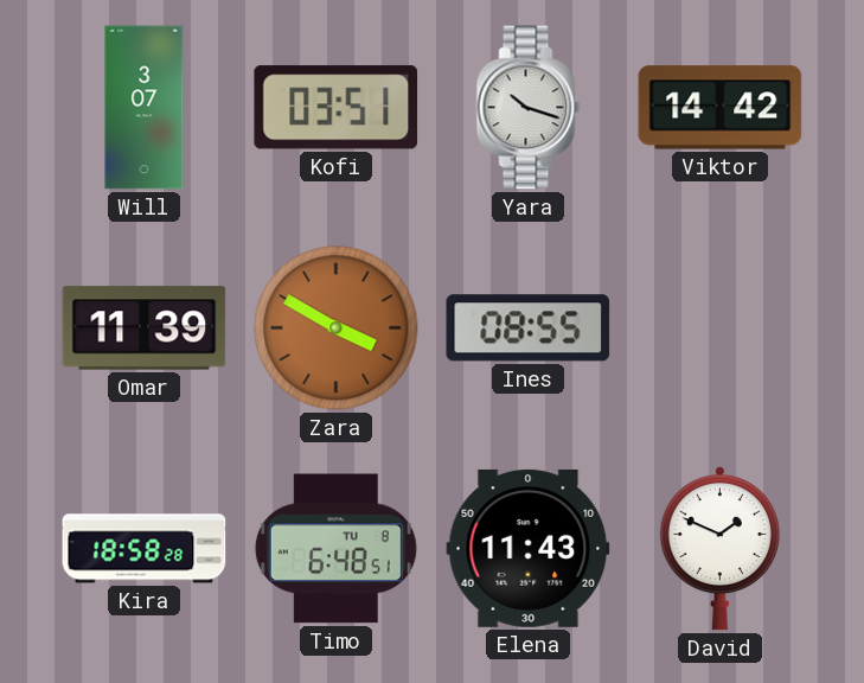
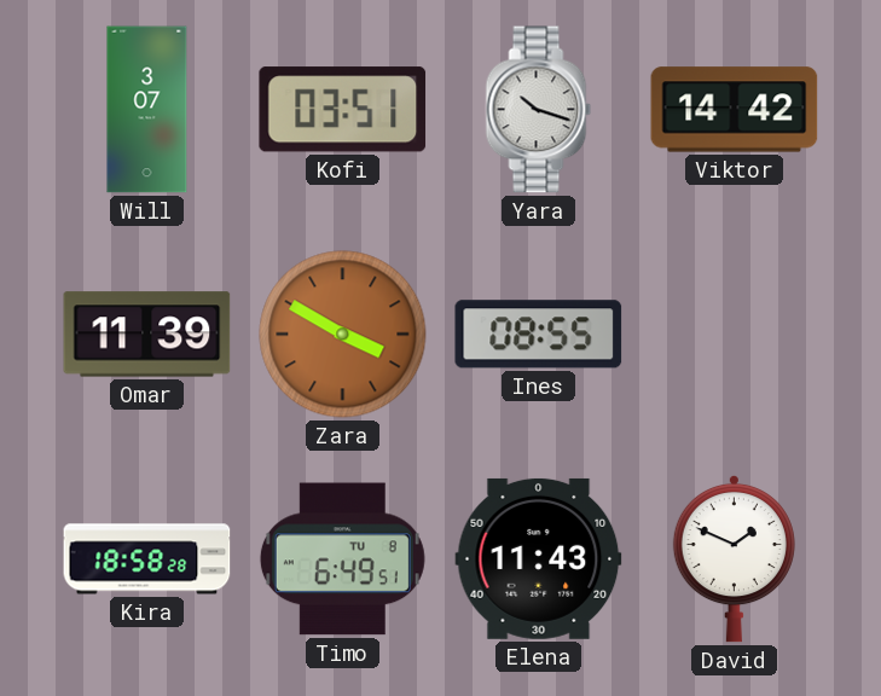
Timo: 6:48 -> 6:49
